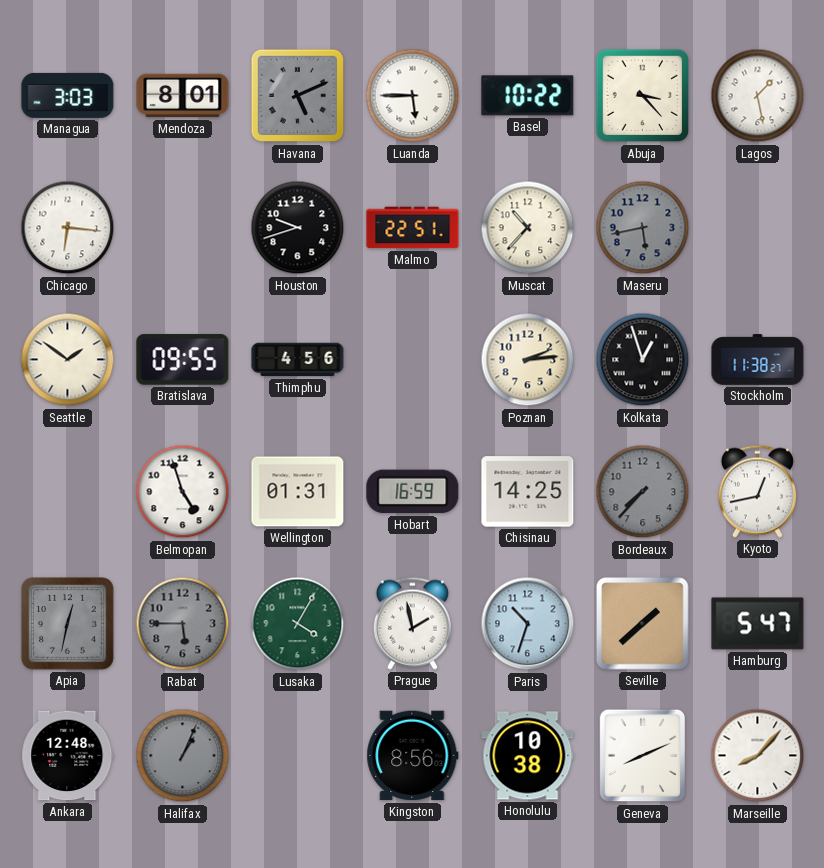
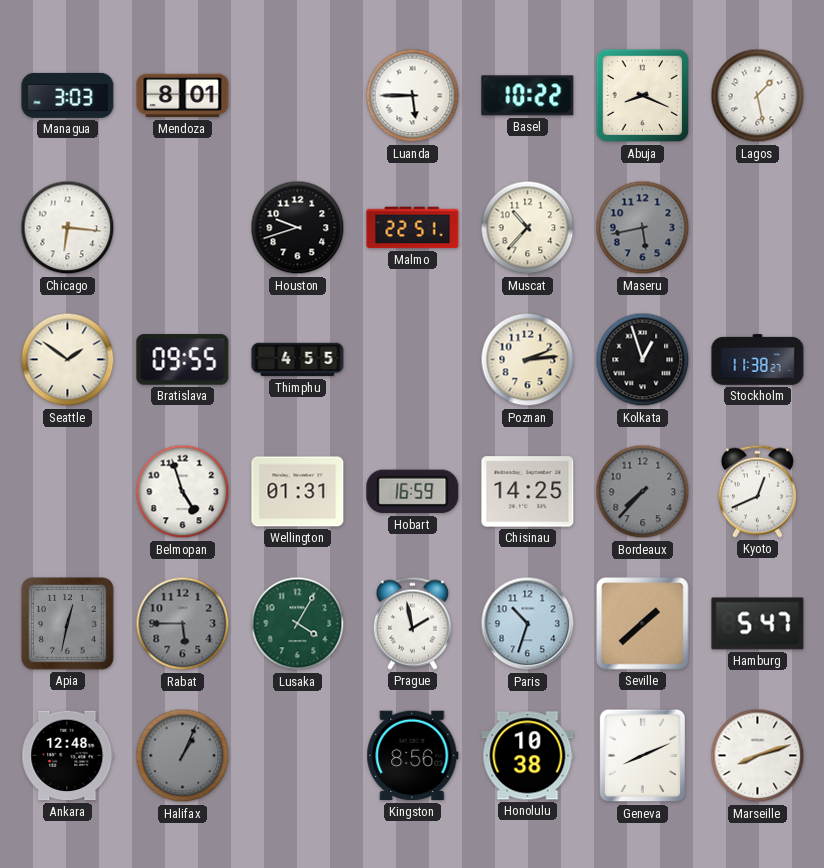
Havana: 5:11 -> none
Abuja: 3:23 -> 8:19
Thimphu: 4:56 -> 4:55
Kyoto: 12:43 -> 12:41
Marseille: 8:07 -> 8:12
